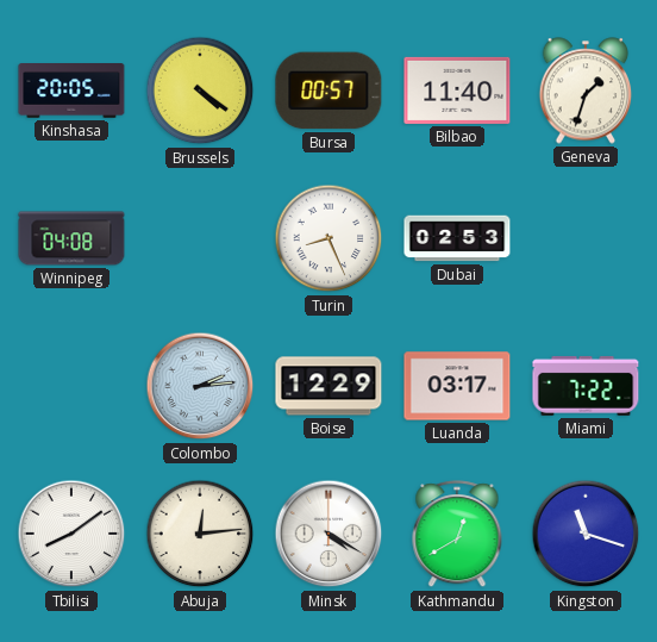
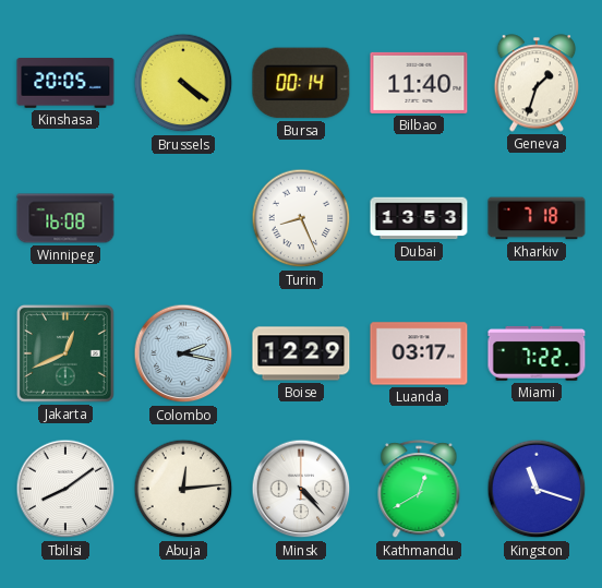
Bursa: 00:57 -> 00:14
Winnipeg: 04:08 -> 16:08
Dubai: 02:53 -> 13:53
Kharkiv: none -> 7:18
Jakarta: none -> 12:41
Colombo: 2:14 -> 2:17
Minsk: 4:20 -> 4:23
